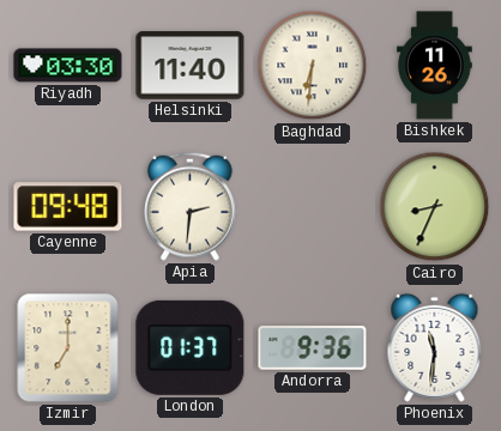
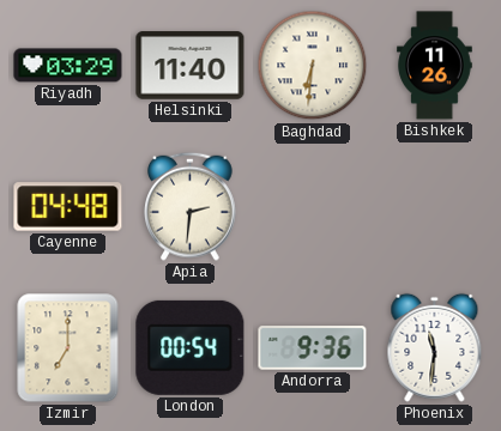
Riyadh: 03:30 -> 03:29
Cayenne: 09:48 -> 04:48
Cairo: 8:34 -> none
London: 01:37 -> 00:54
